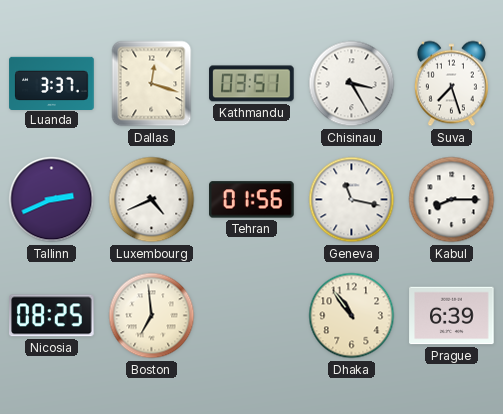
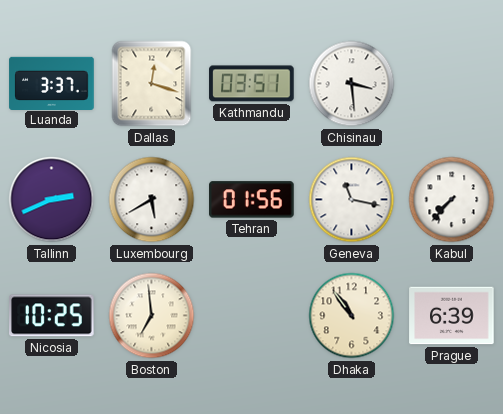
Chisinau: 3:25 -> 3:29
Suva: 7:27 -> none
Luxembourg: 4:41 -> 5:40
Kabul: 8:15 -> 7:37
Nicosia: 08:25 -> 10:25
